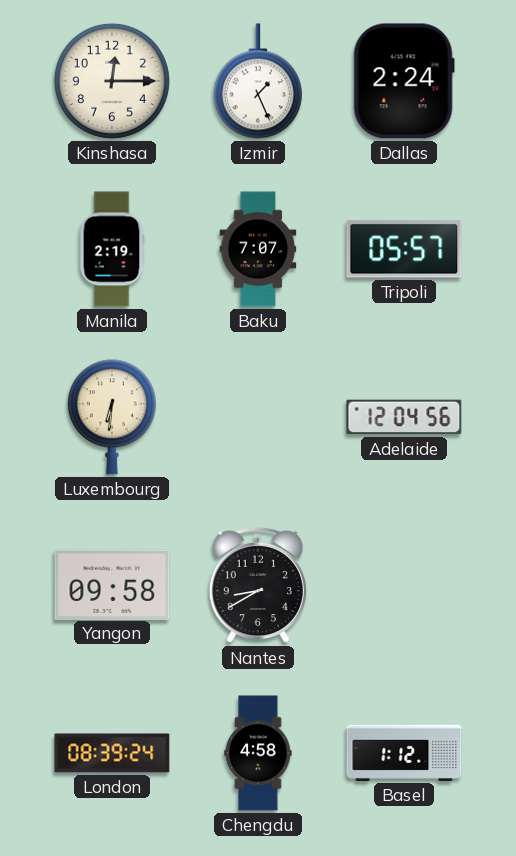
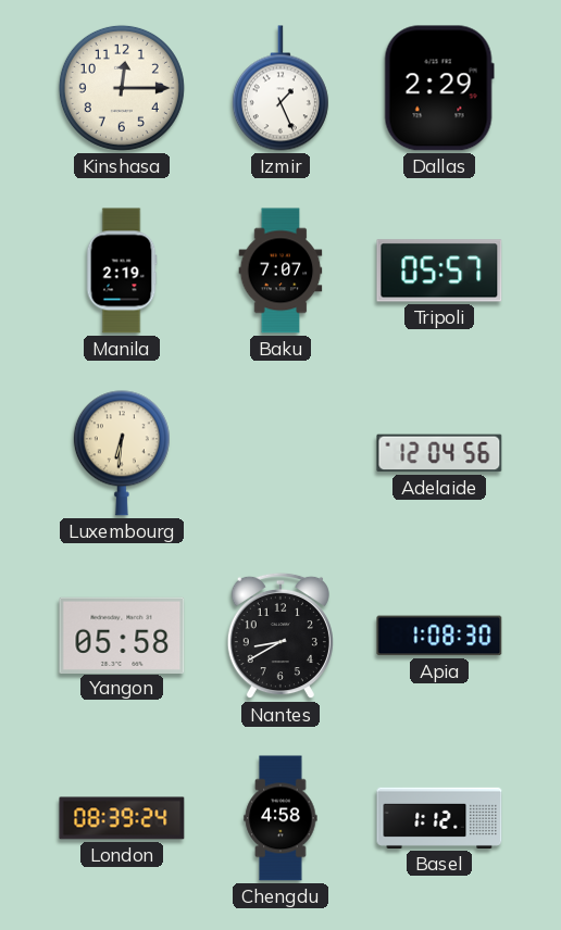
Dallas: 2:24 -> 2:29
Yangon: 09:58 -> 05:58
Apia: none -> 1:08
